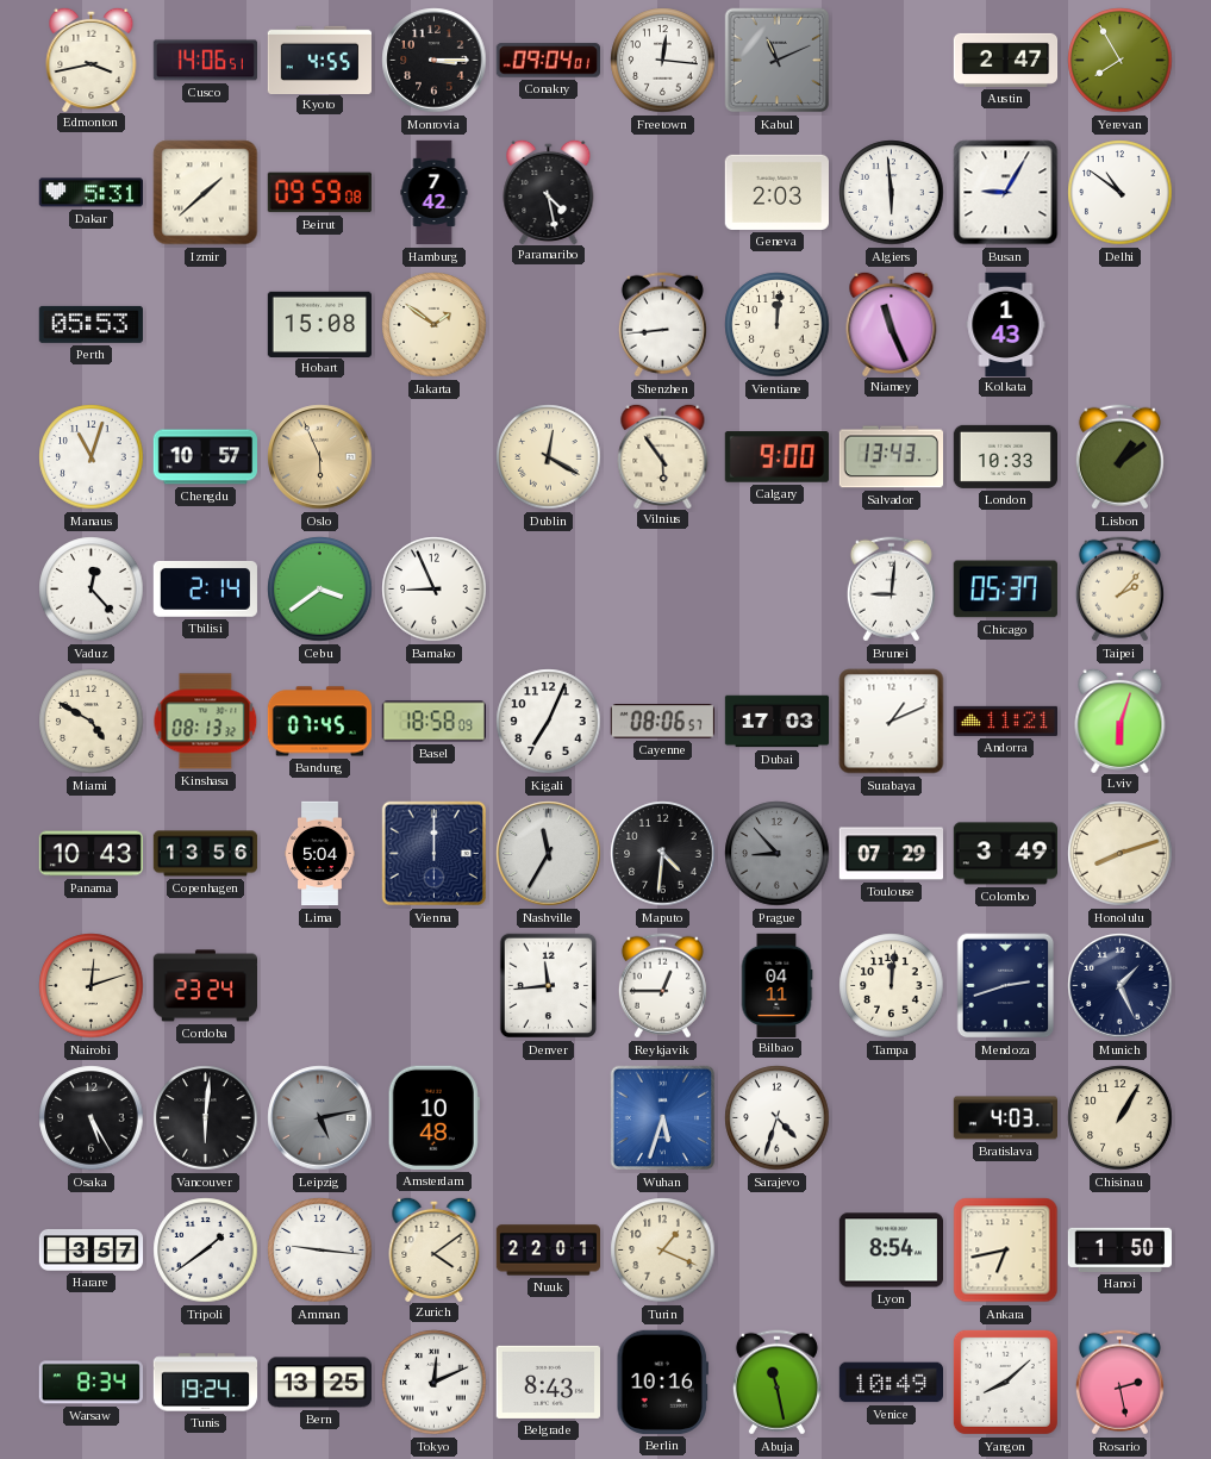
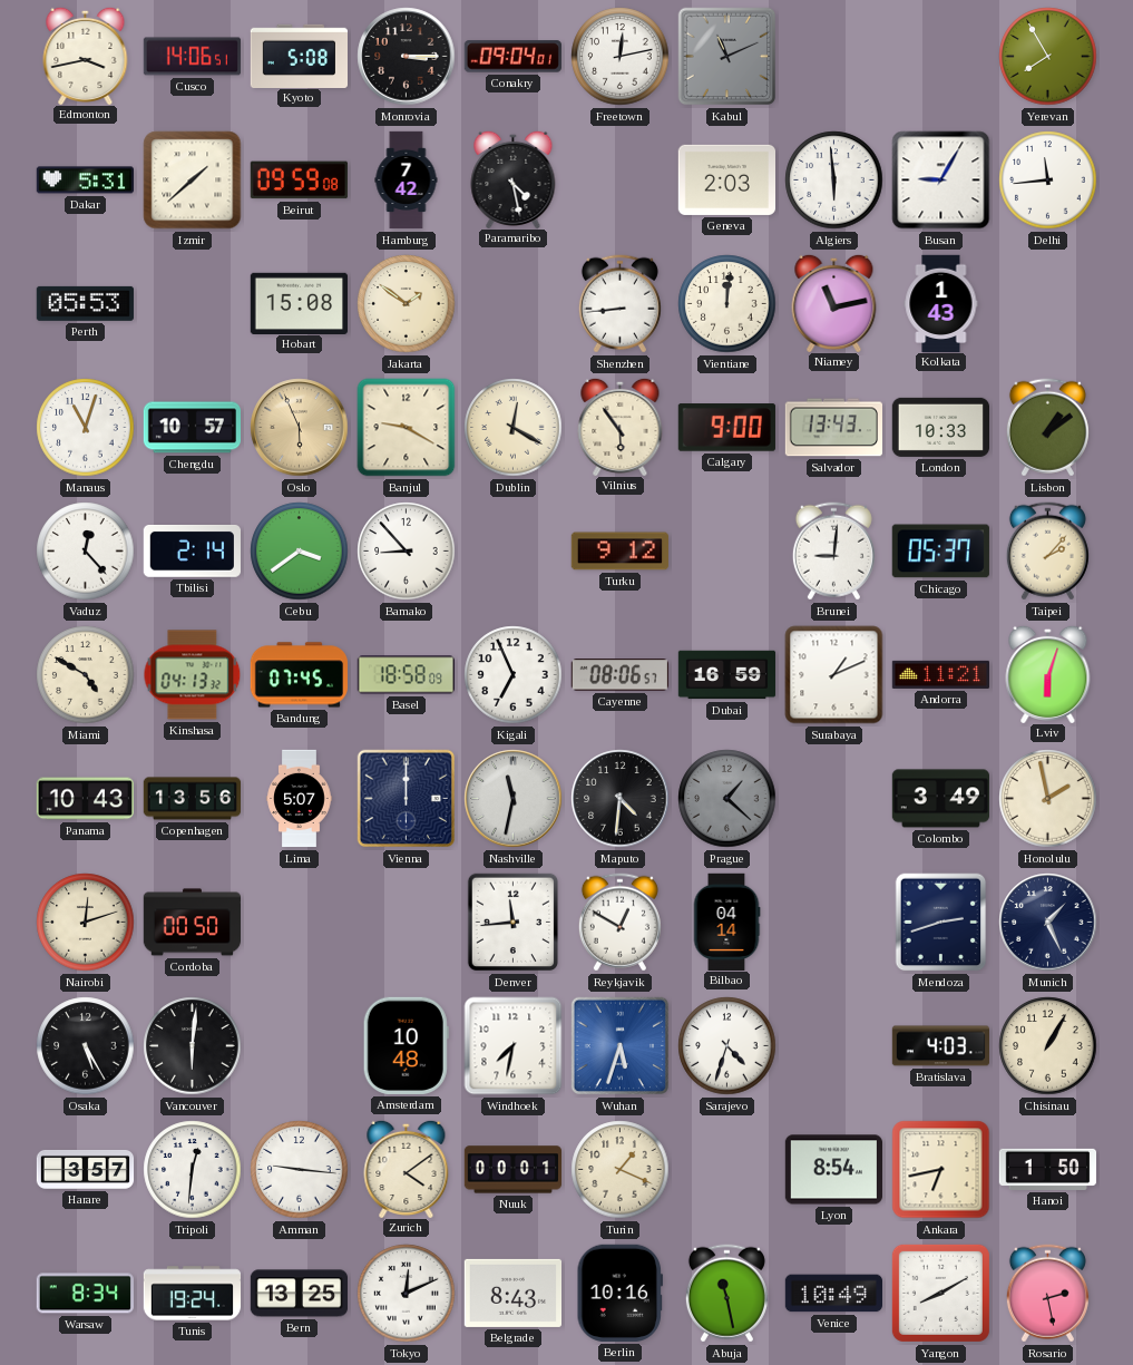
Kyoto: 4:55 -> 5:08
Freetown: 12:16 -> 12:13
Austin: 2:47 -> none
Delhi: 10:51 -> 11:44
Niamey: 11:26 -> 11:13
Banjul: none -> 9:20
Bamako: 8:56 -> 8:53
Turku: none -> 9:12
Kinshasa: 08:13 -> 04:13
Kigali: 7:04 -> 6:56
Dubai: 17:03 -> 16:59
Lima: 5:04 -> 5:07
Nashville: 11:35 -> 11:32
Prague: 8:53 -> 1:22
Toulouse: 07:29 -> none
Honolulu: 8:12 -> 1:58
Cordoba: 23:24 -> 00:50
Reykjavik: 12:45 -> 12:50
Bilbao: 04:11 -> 04:14
Tampa: 12:01 -> none
Leipzig: 5:13 -> none
Windhoek: none -> 7:32
Tripoli: 1:39 -> 12:31
Nuuk: 22:01 -> 00:01
Yangon: 8:08 -> 8:10
